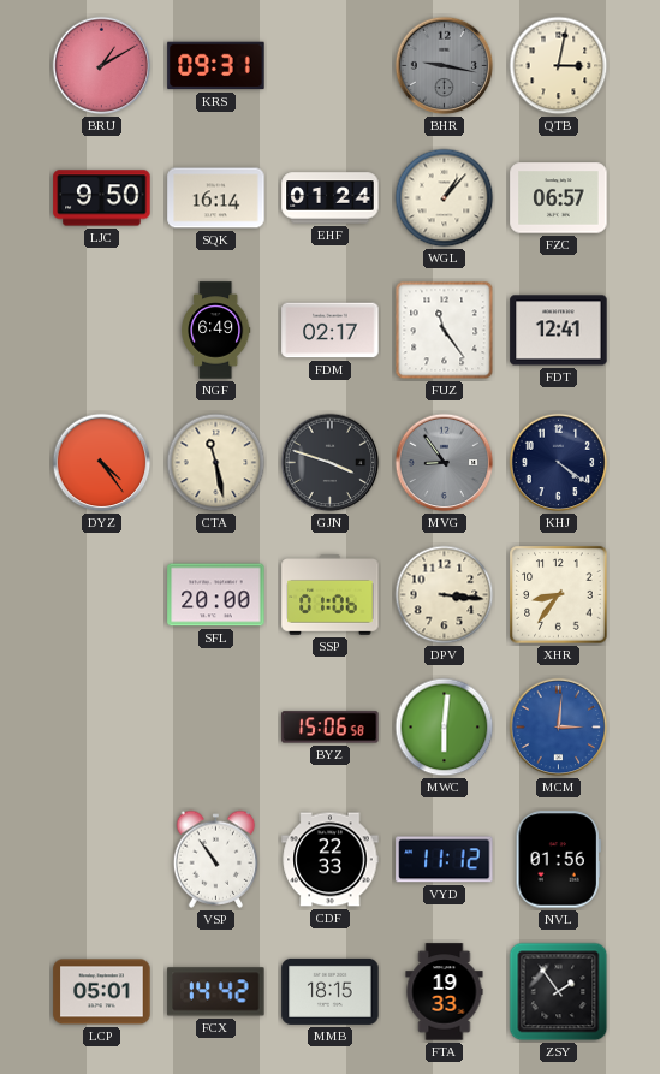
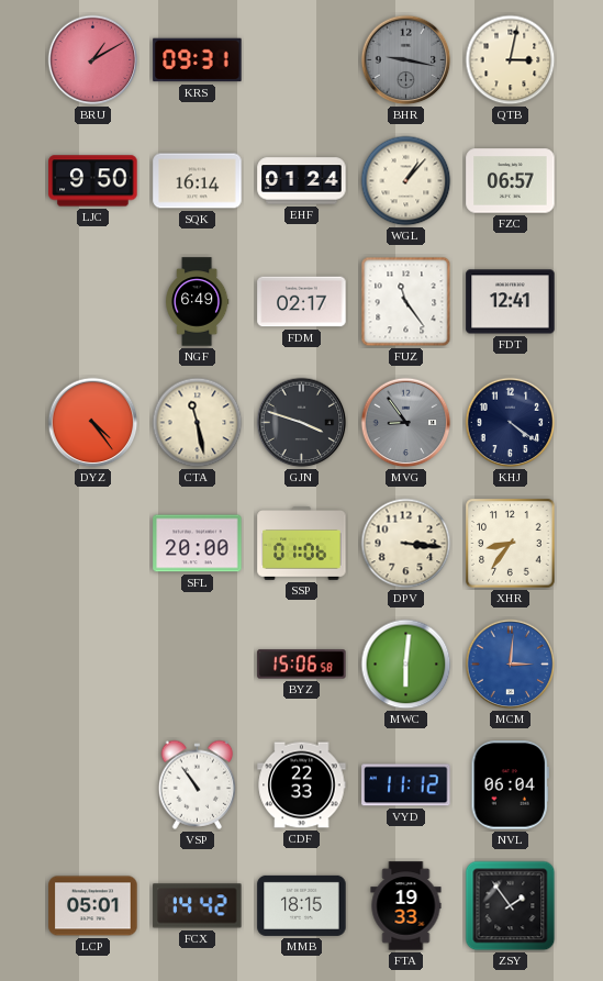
NVL: 01:56 -> 06:04
